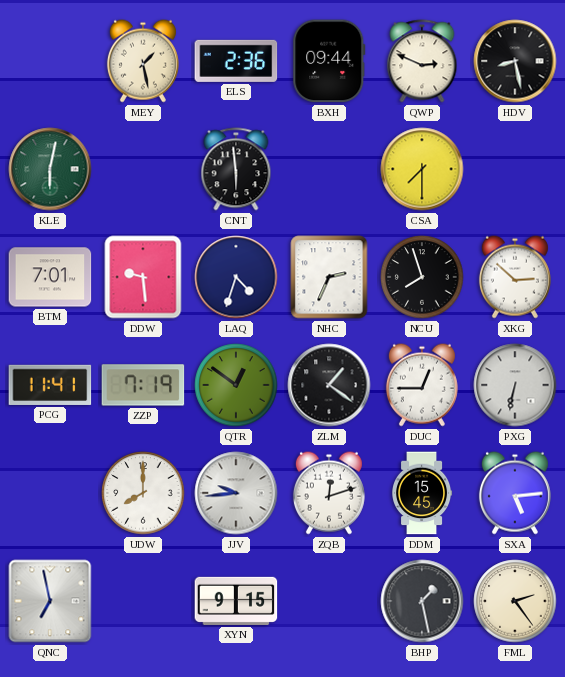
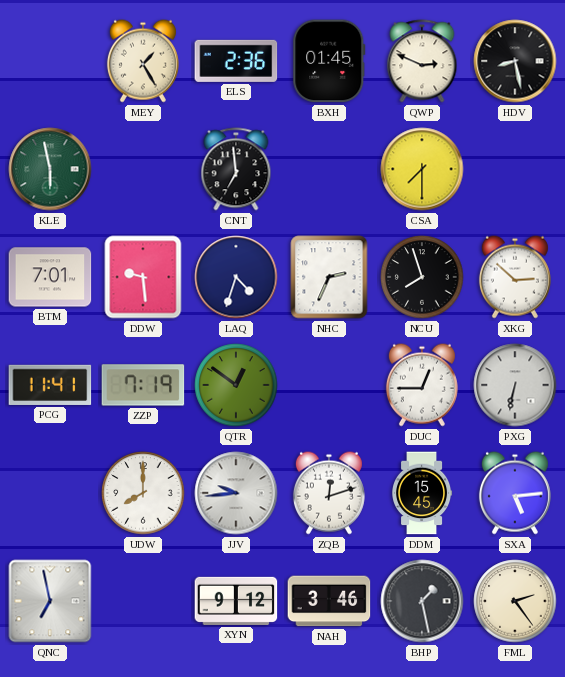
MEY: 1:28 -> 1:25
BXH: 09:44 -> 01:45
KLE: 6:02 -> 5:58
CNT: 5:59 -> 6:59
ZLM: 1:21 -> none
XYN: 9:15 -> 9:12
NAH: none -> 3:46
